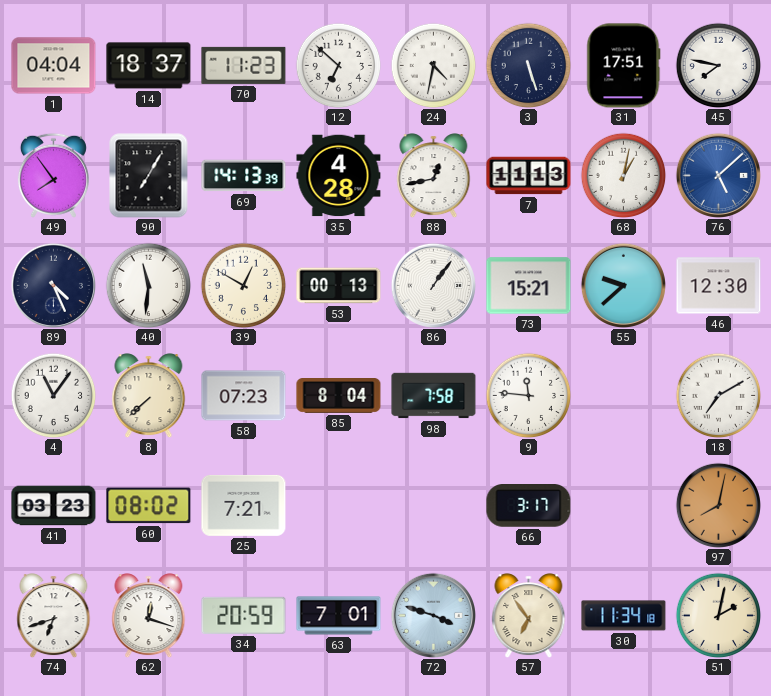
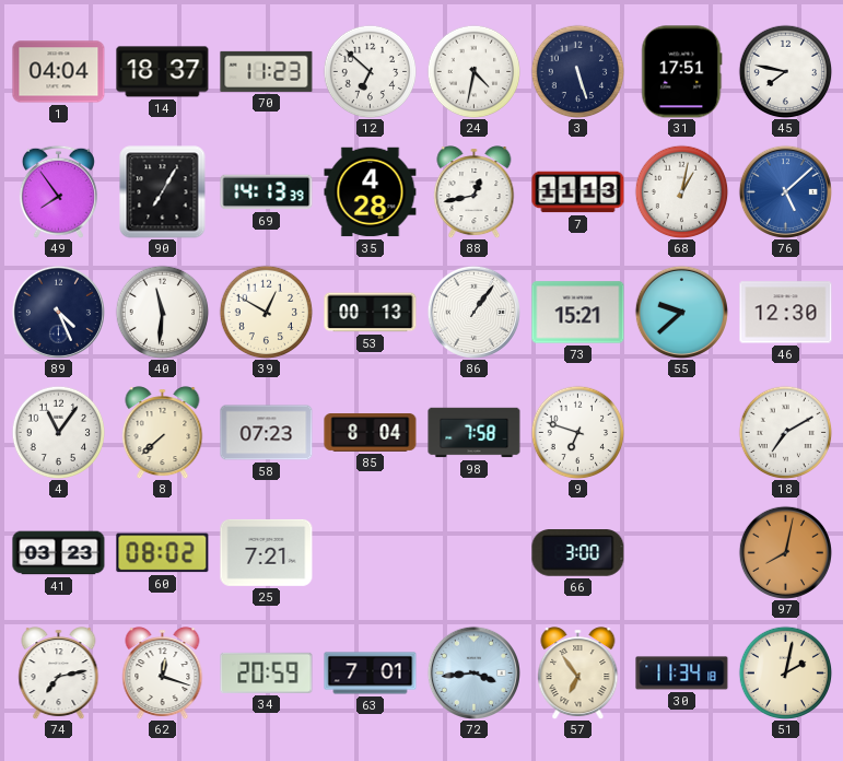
9: 11:46 -> 6:48
66: 3:17 -> 3:00
74: 6:42 -> 7:13
72: 3:48 -> 3:44
